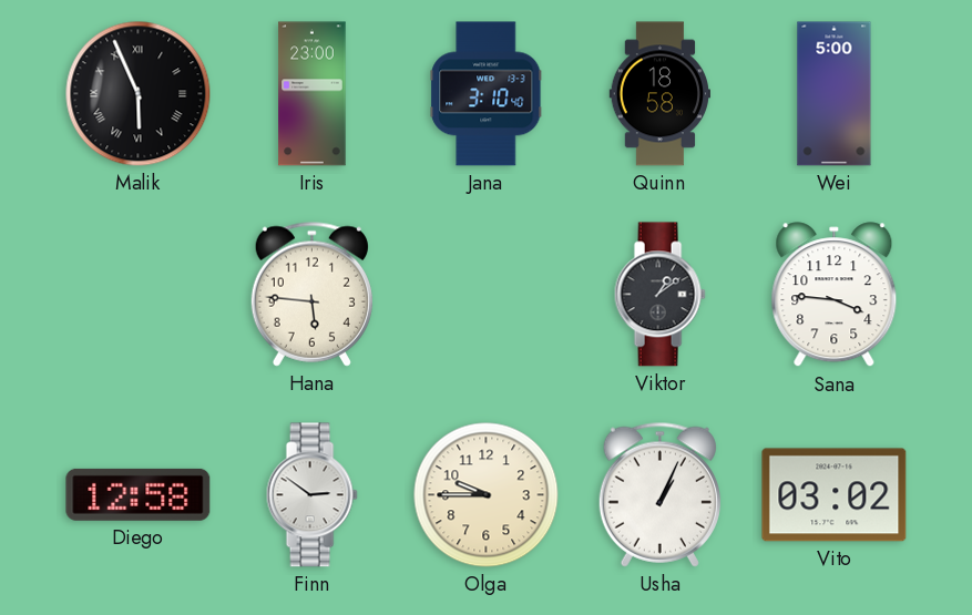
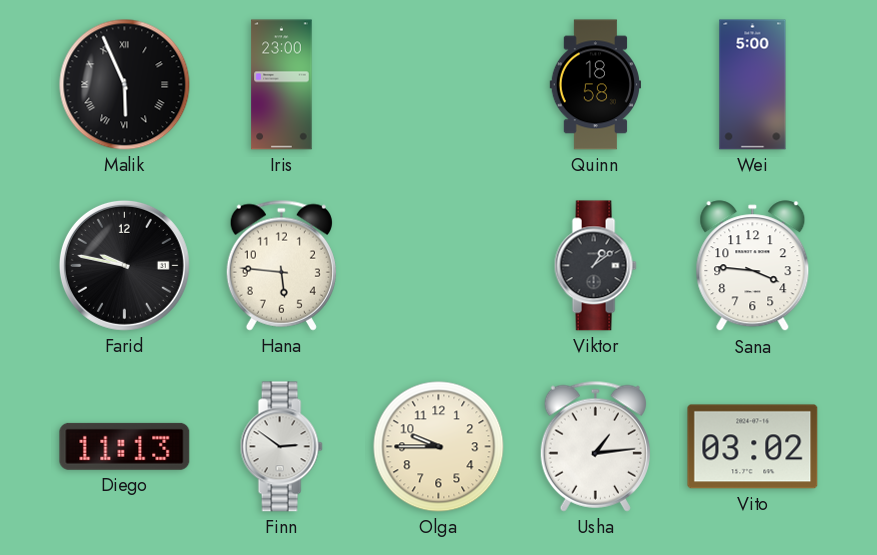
Jana: 3:10 -> none
Farid: none -> 9:47
Diego: 12:58 -> 11:13
Usha: 1:04 -> 1:14
